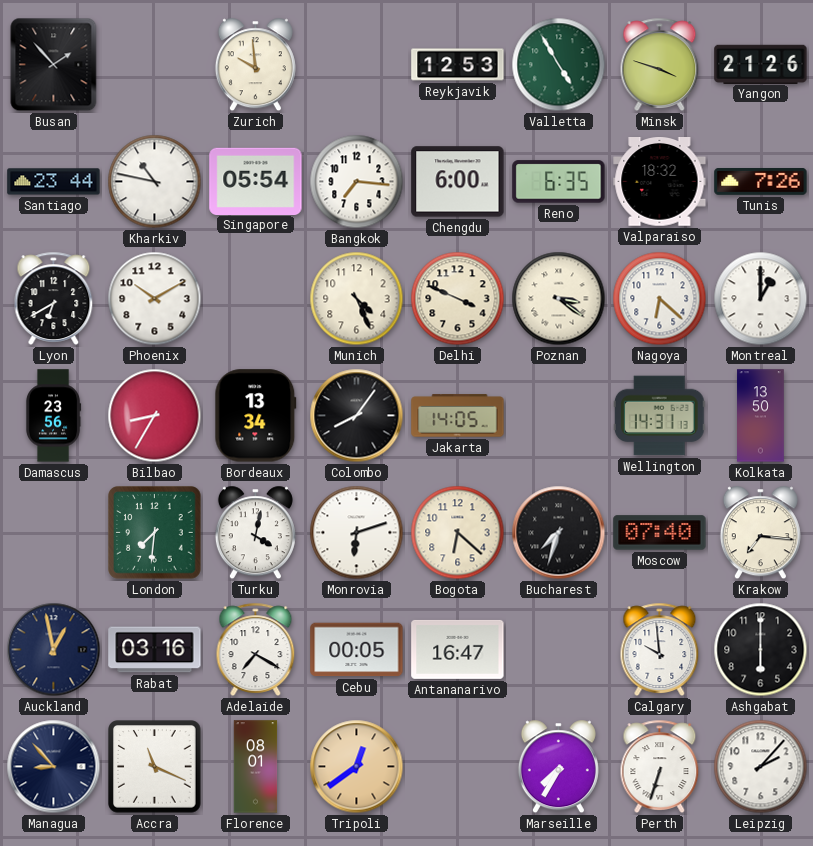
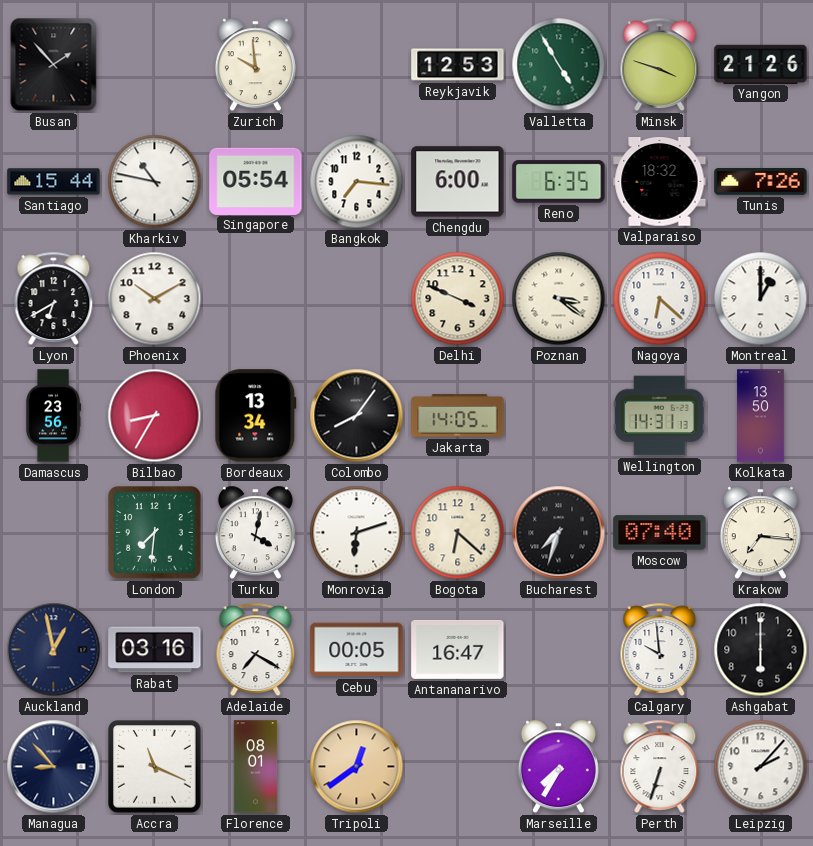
Santiago: 23:44 -> 15:44
Munich: 4:26 -> none
